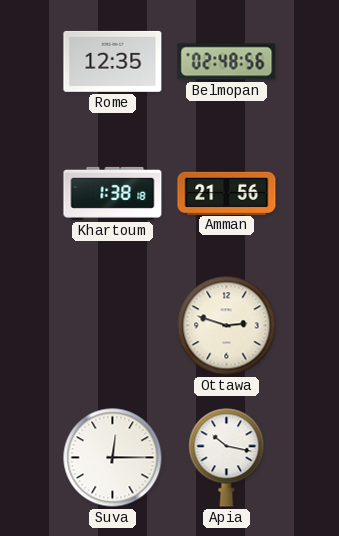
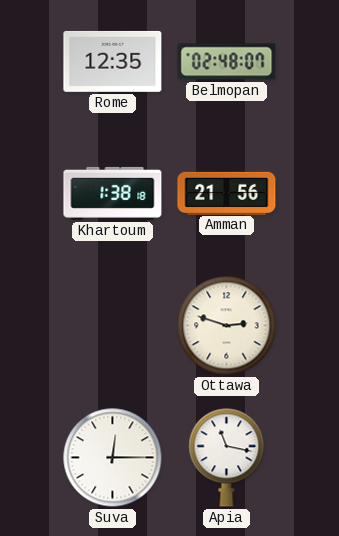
Belmopan: 02:48:56 -> 02:48:07
Apia: 10:17 -> 11:17
